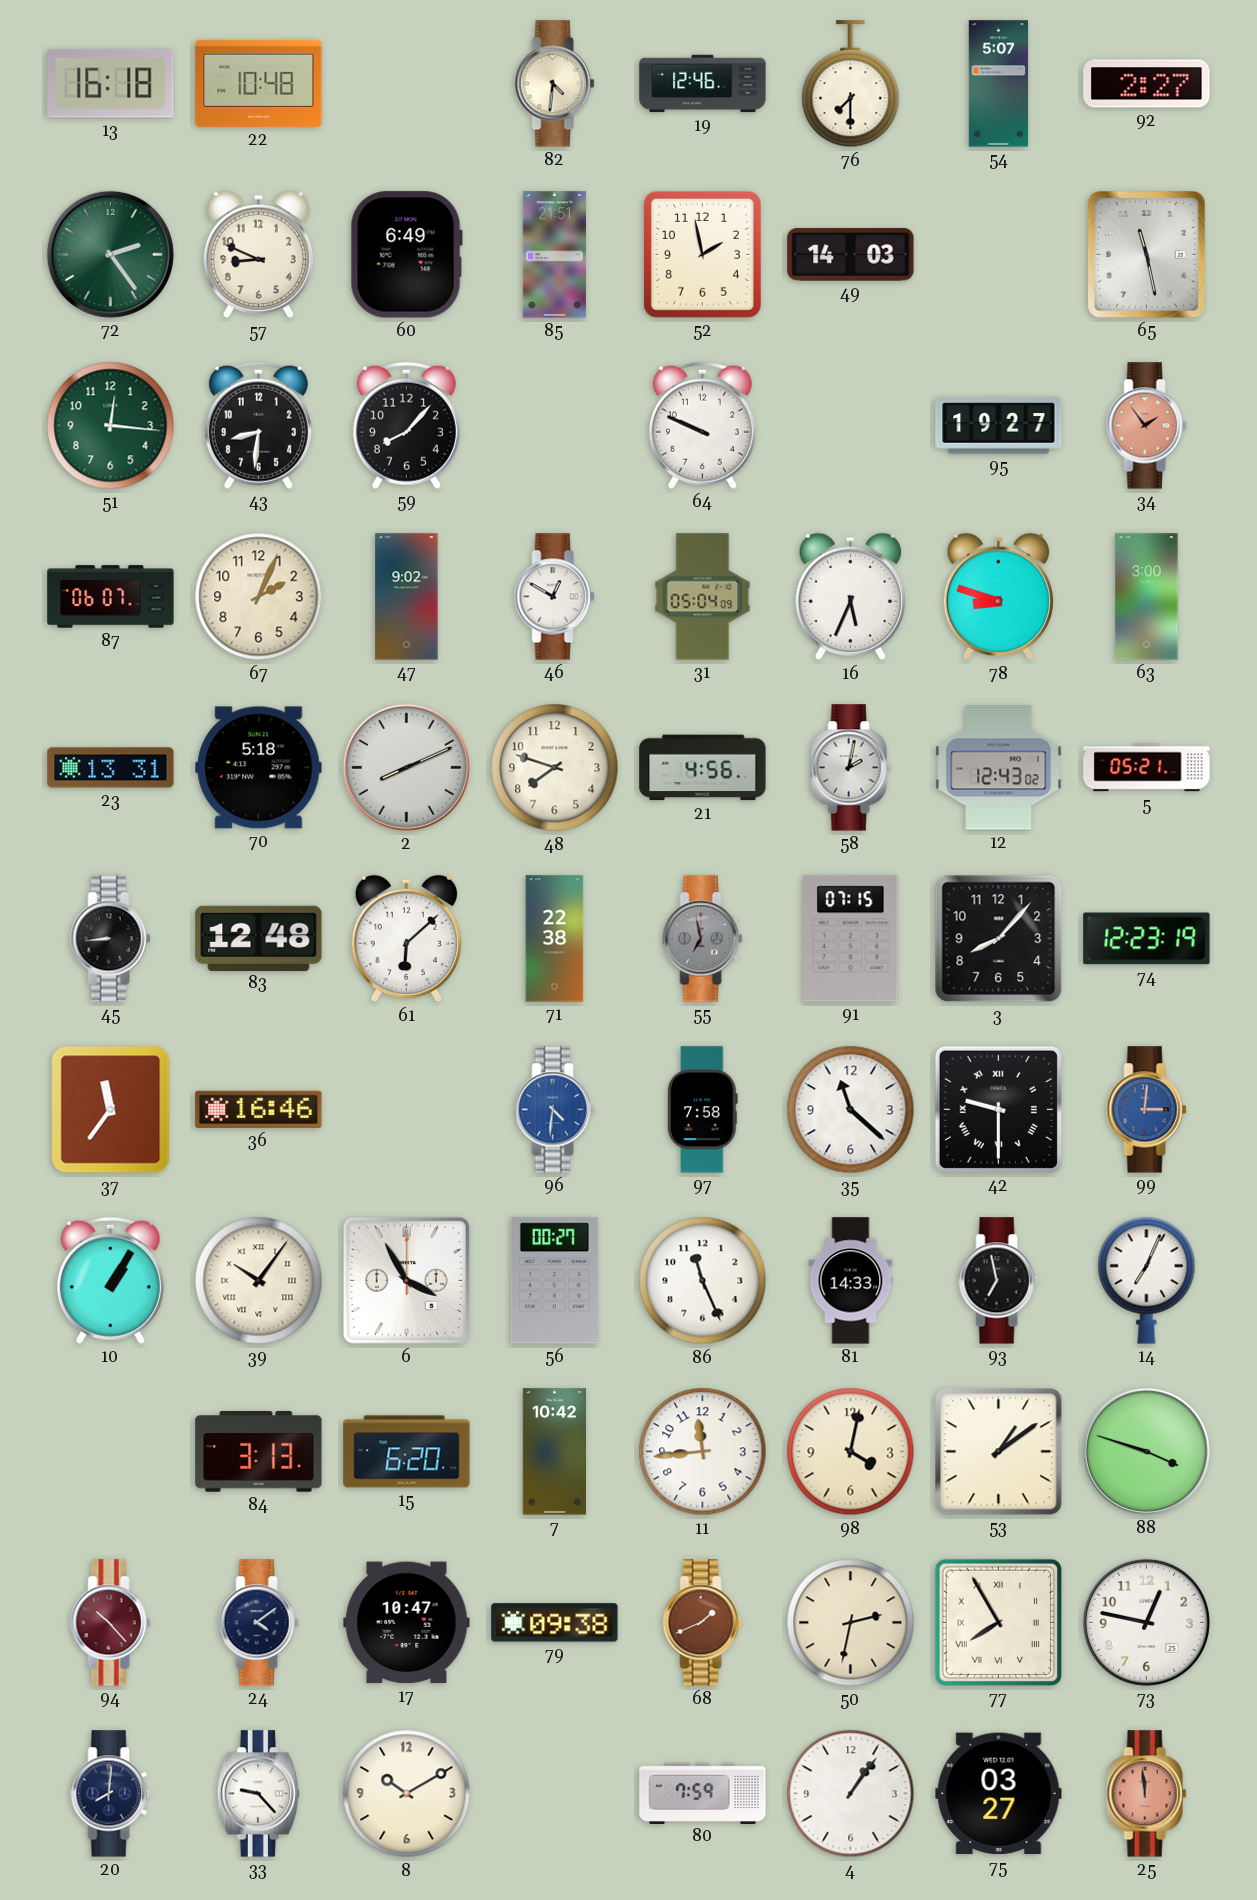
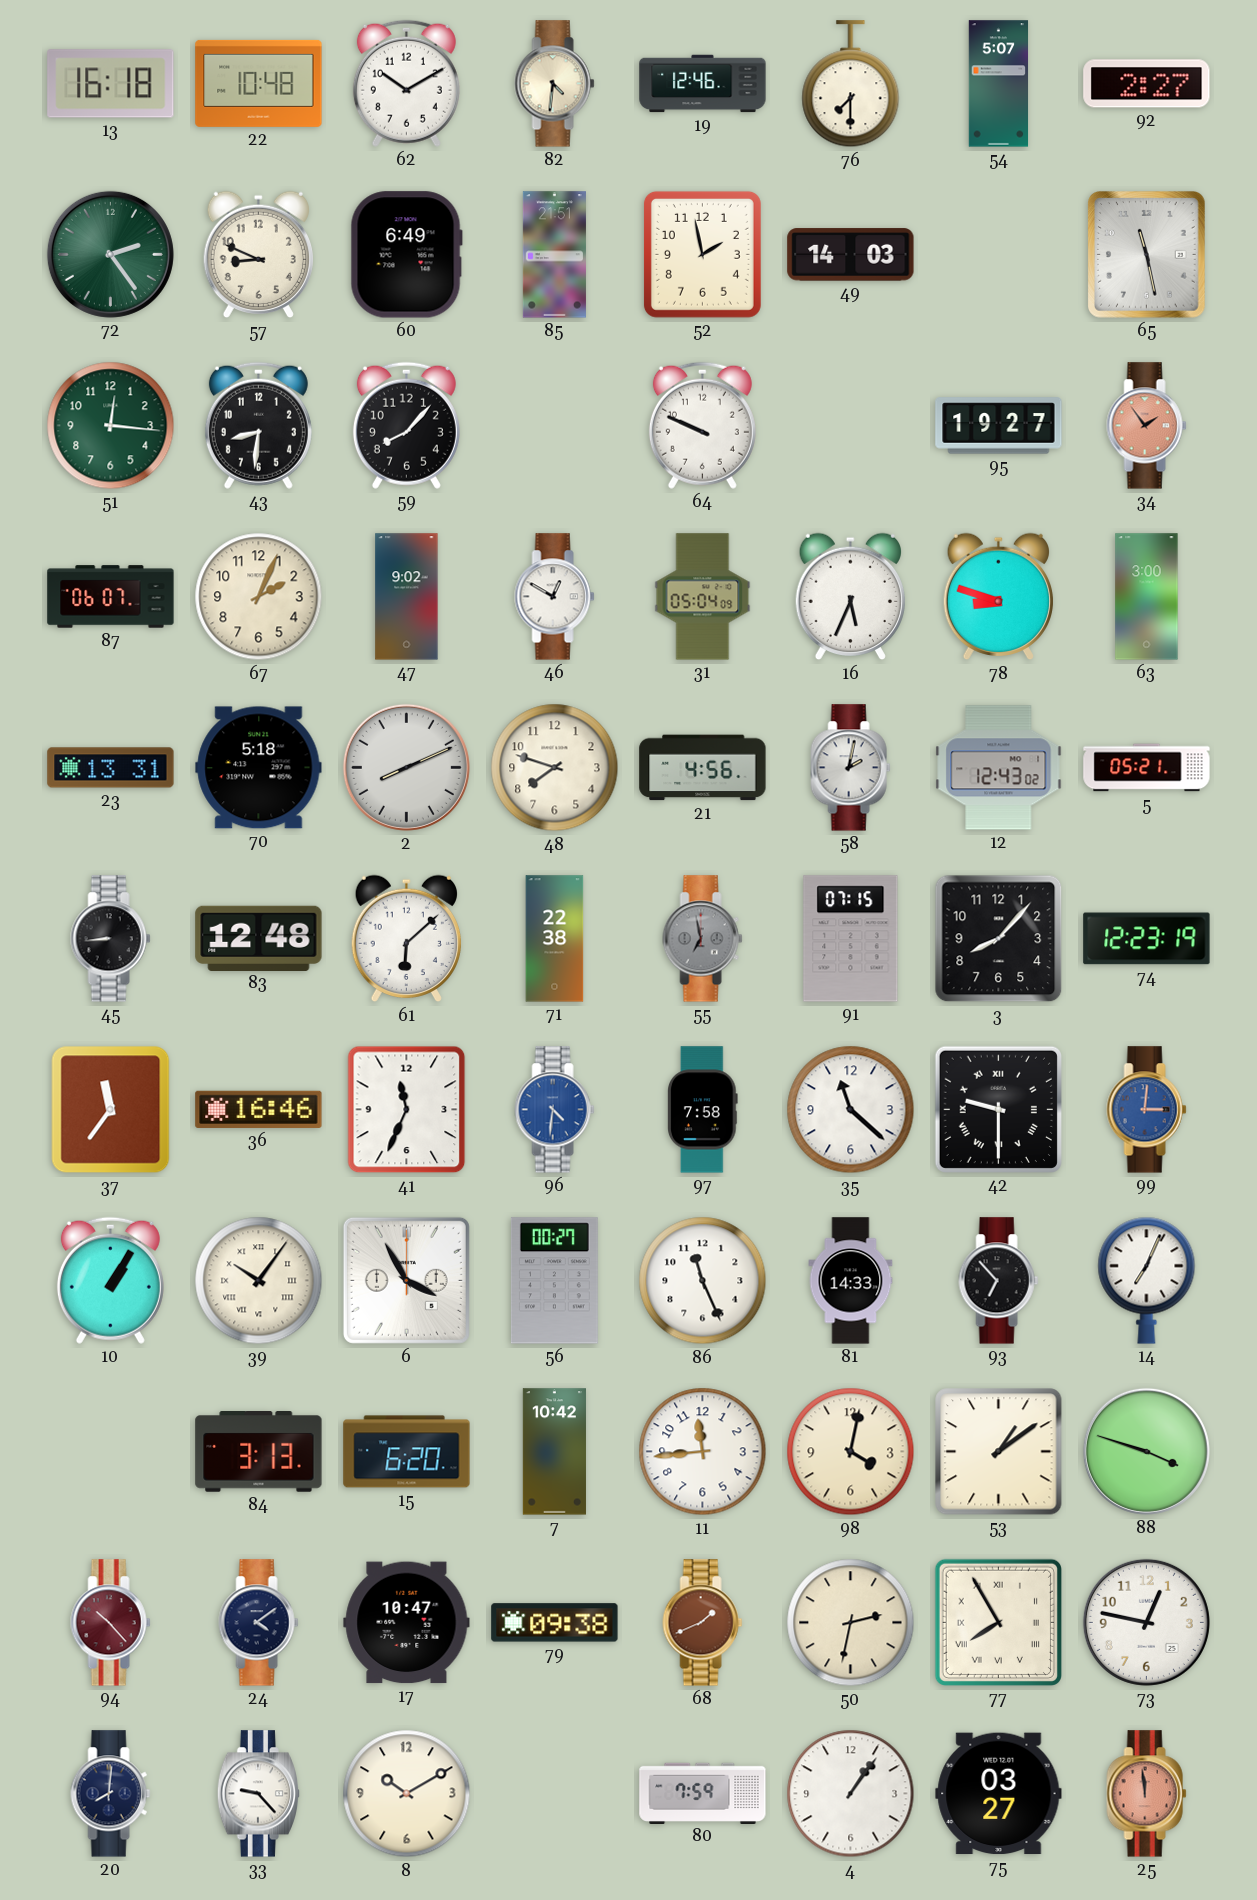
62: none -> 10:10
41: none -> 11:34
93: 6:58 -> 6:53
